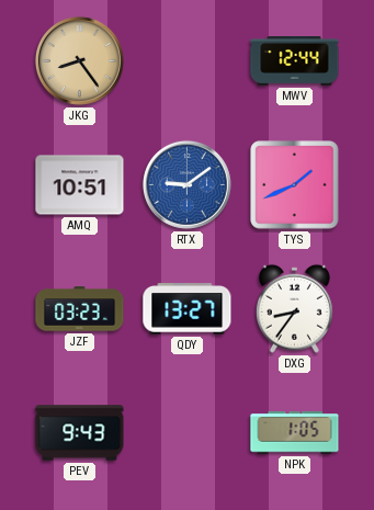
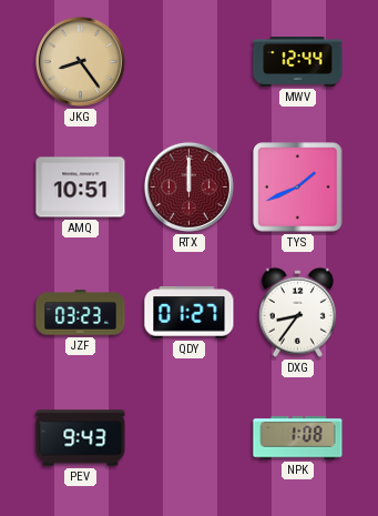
RTX: 9:09 -> 12:00
RTX dial: blue -> burgundy
QDY: 13:27 -> 01:27
NPK: 1:05 -> 1:08
